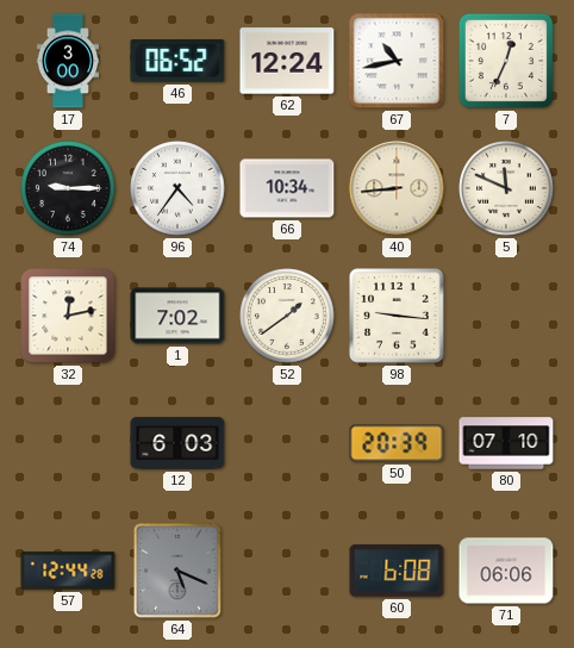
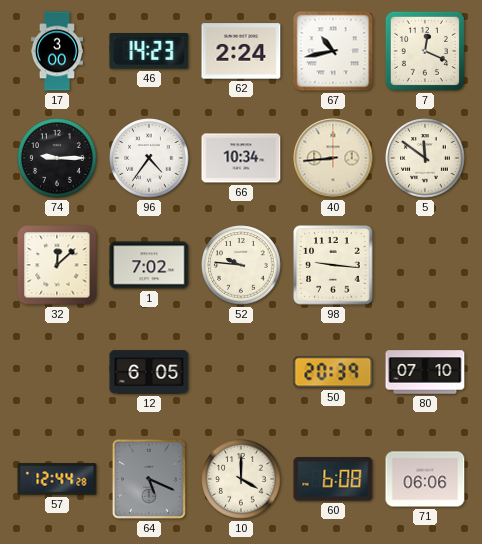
46: 06:52 -> 14:23
62: 12:24 -> 2:24
7: 12:34 -> 12:19
5: 11:49 -> 11:51
32: 12:13 -> 12:08
52: 1:39 -> 9:46
12: 6:03 -> 6:05
10: none -> 4:00
